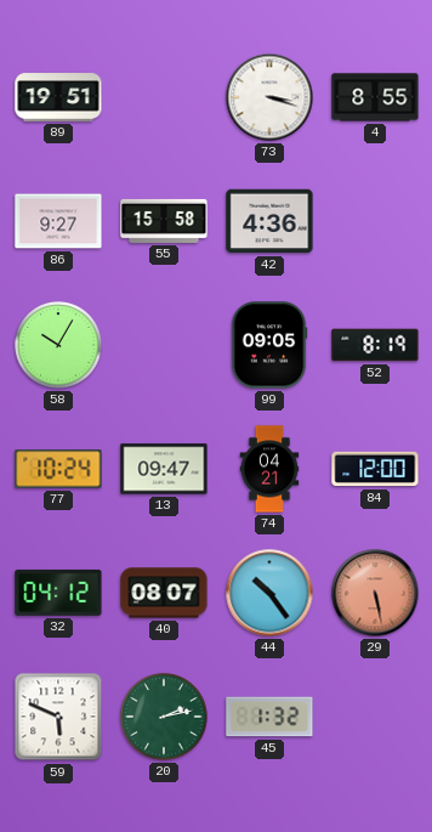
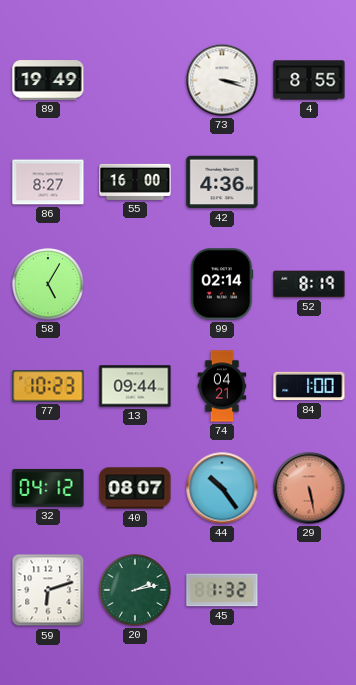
89: 19:51 -> 19:49
86: 9:27 -> 8:27
55: 15:58 -> 16:00
58: 10:05 -> 5:05
99: 09:05 -> 02:14
77: 10:24 -> 10:23
13: 09:47 -> 09:44
84: 12:00 -> 1:00
59: 5:49 -> 6:12
